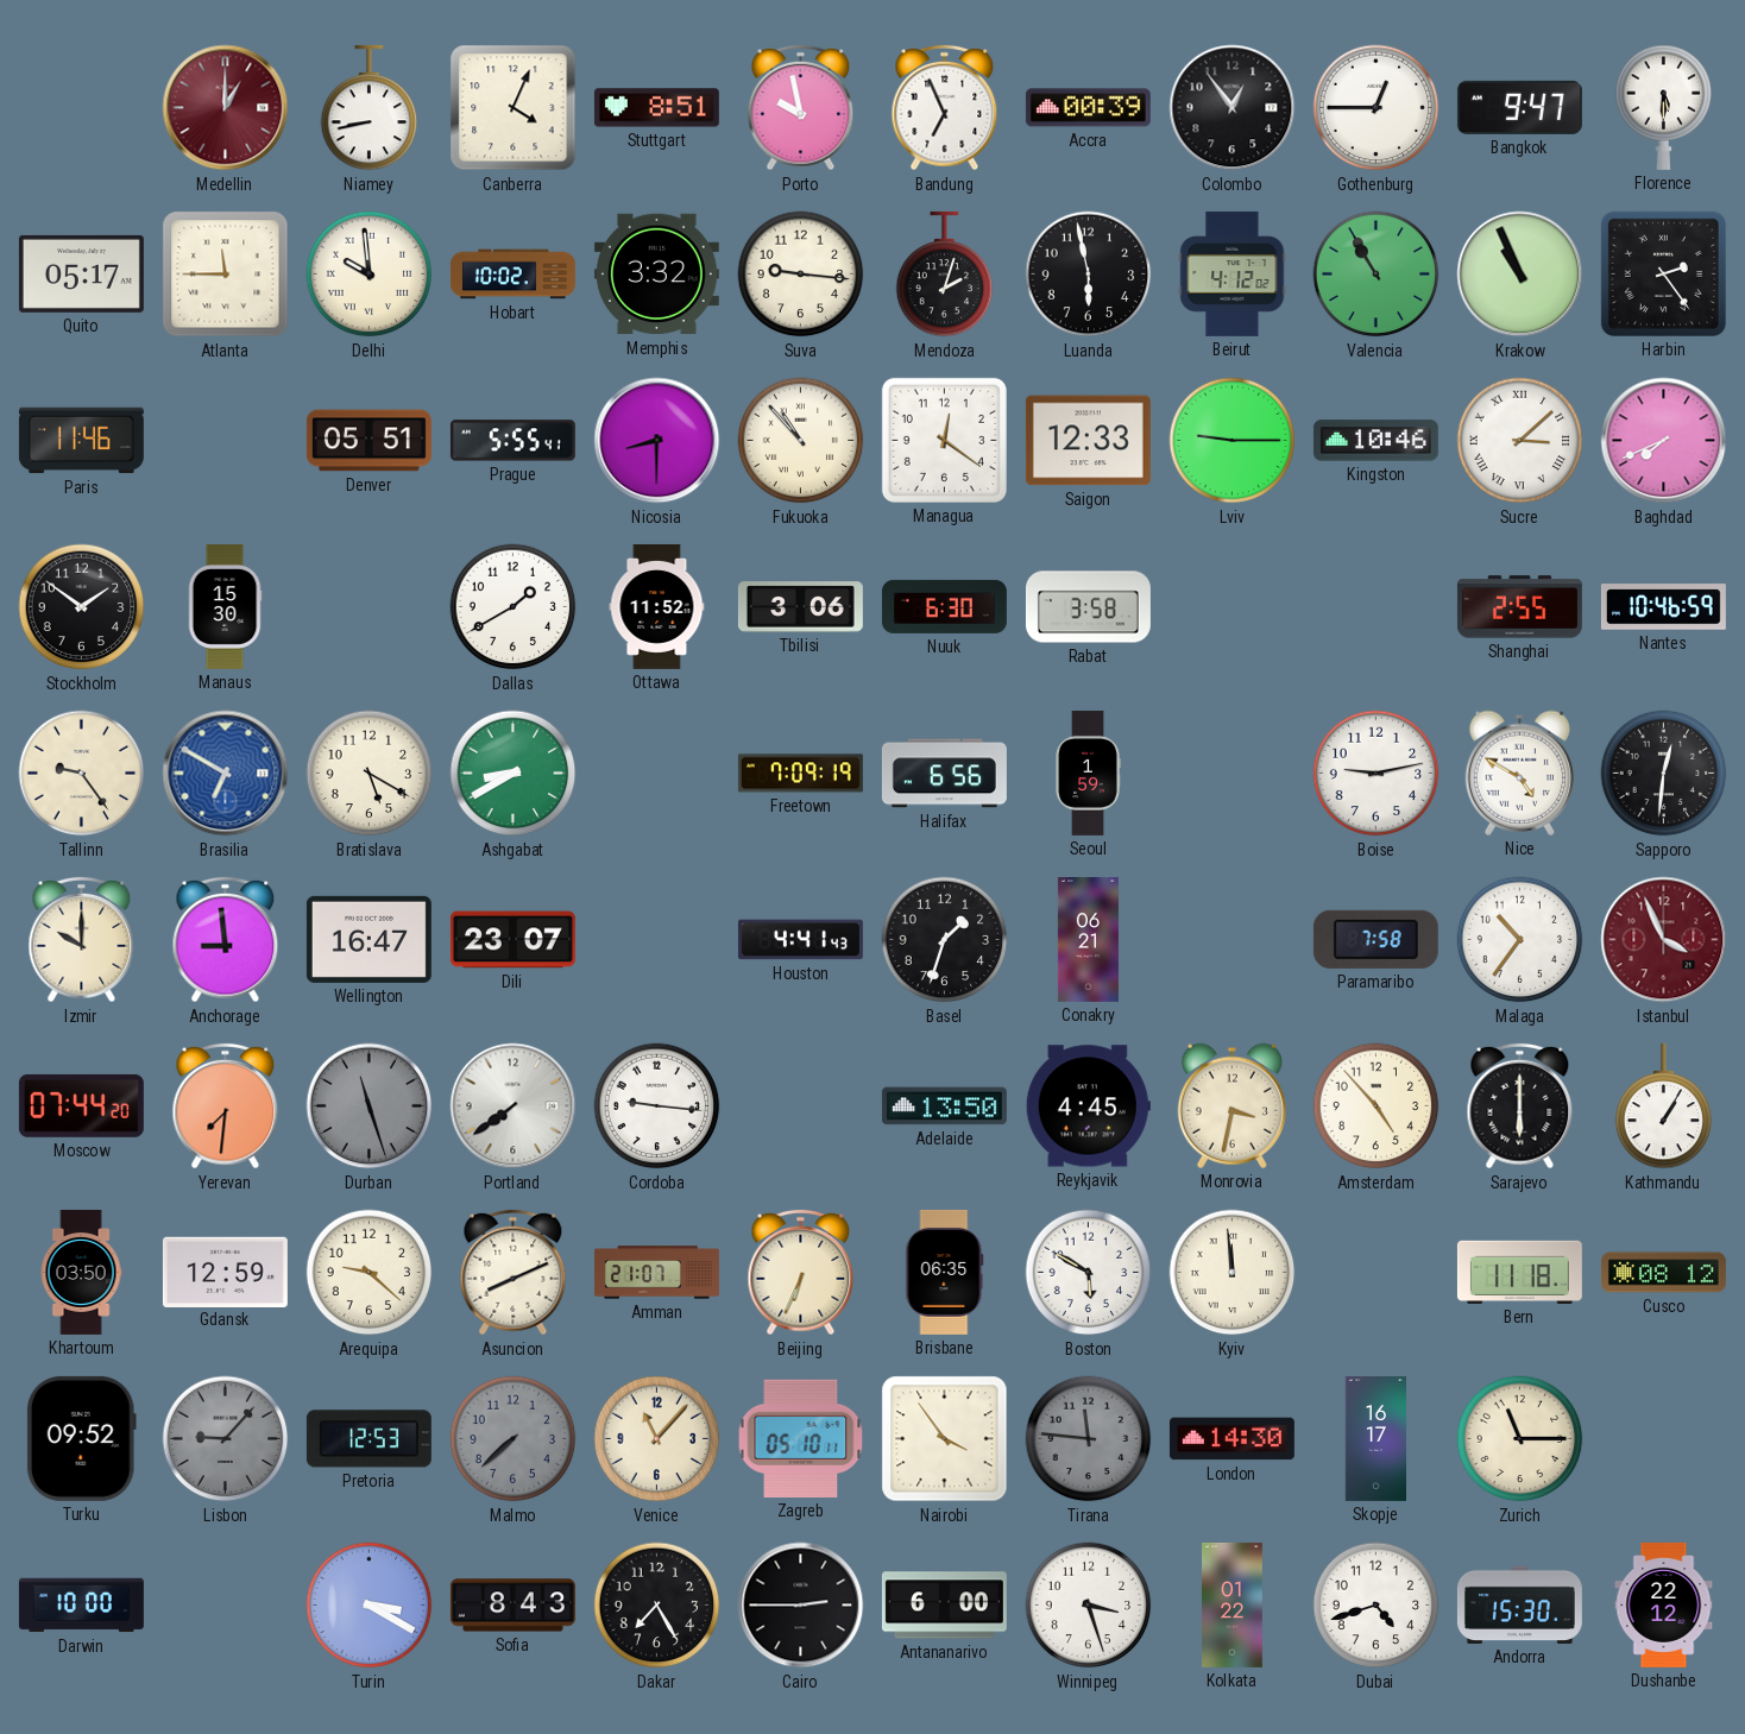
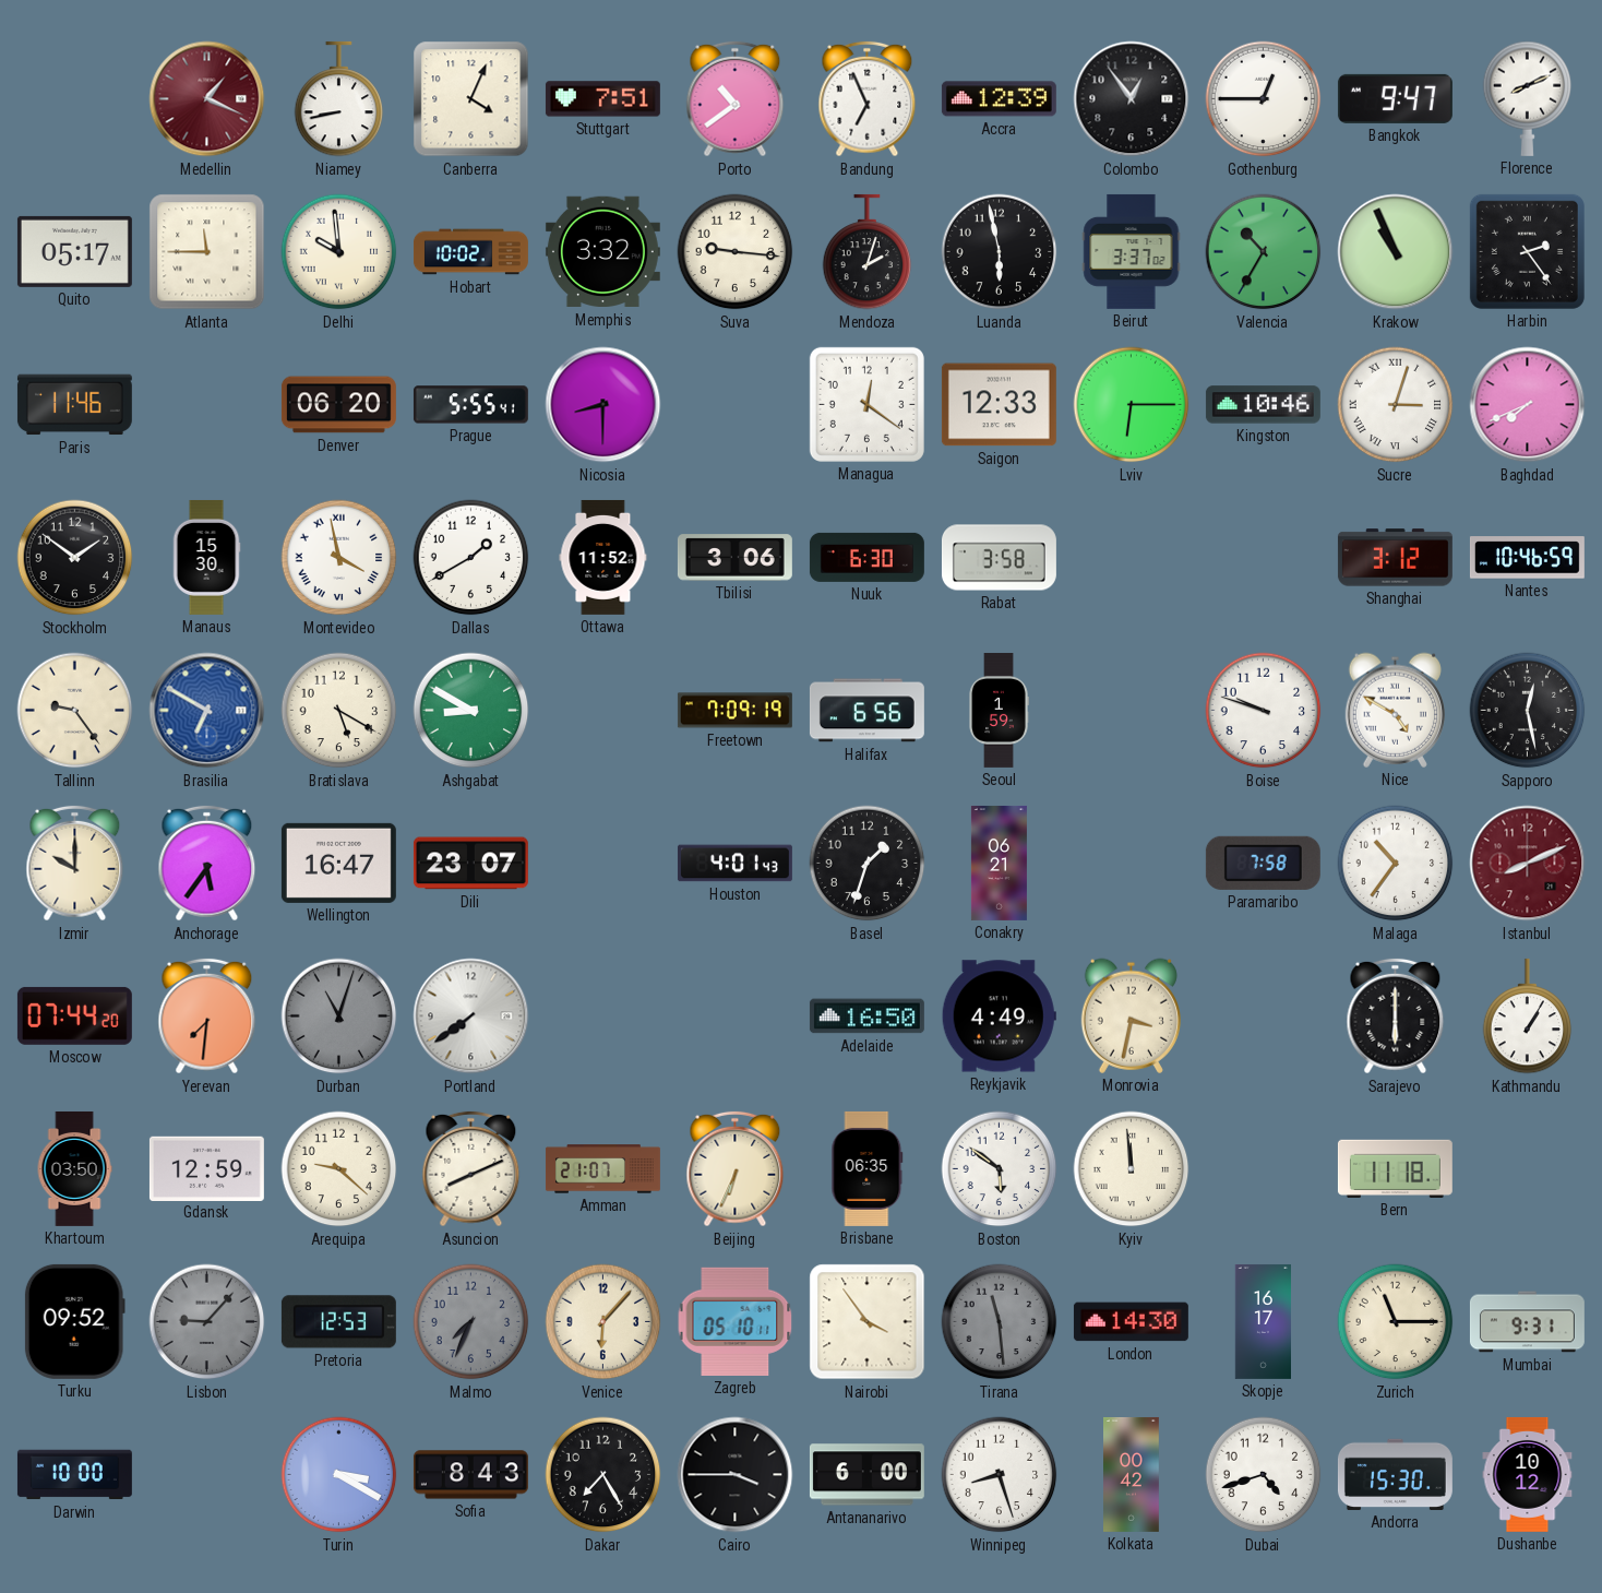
Medellin: 1:00 -> 1:19
Stuttgart: 8:51 -> 7:51
Porto: 9:58 -> 10:39
Accra: 00:39 -> 12:39
Florence: 5:30 -> 8:11
Beirut: 4:12 -> 3:37
Valencia: 10:55 -> 10:35
Denver: 05:51 -> 06:20
Fukuoka: 10:53 -> none
Lviv: 9:15 -> 6:15
Sucre: 3:08 -> 3:03
Montevideo: none -> 3:58
Shanghai: 2:55 -> 3:12
Ashgabat: 8:40 -> 8:50
Boise: 9:13 -> 9:48
Sapporo: 12:31 -> 12:28
Anchorage: 8:59 -> 5:36
Houston: 4:41 -> 4:01
Istanbul: 3:56 -> 8:11
Durban: 11:27 -> 11:03
Cordoba: 9:16 -> none
Adelaide: 13:50 -> 16:50
Reykjavik: 4:45 -> 4:49
Amsterdam: 4:53 -> none
Boston: 5:50 -> 5:51
Cusco: 08:12 -> none
Malmo: 7:38 -> 7:34
Venice: 11:07 -> 6:07
Tirana: 11:46 -> 11:29
Mumbai: none -> 9:31
Cairo: 2:45 -> 3:45
Winnipeg: 3:27 -> 8:27
Kolkata: 01:22 -> 00:42
Dushanbe: 22:12 -> 10:12
